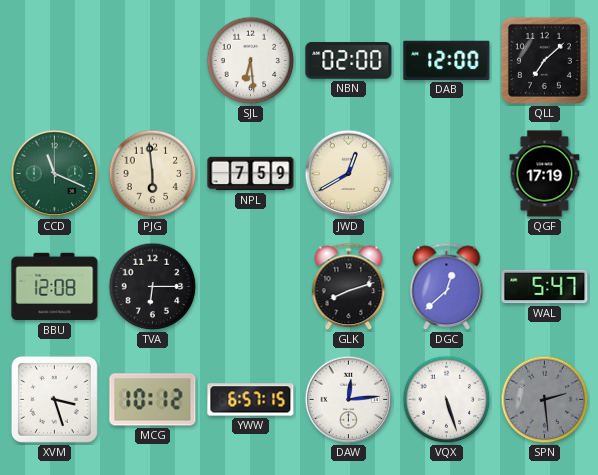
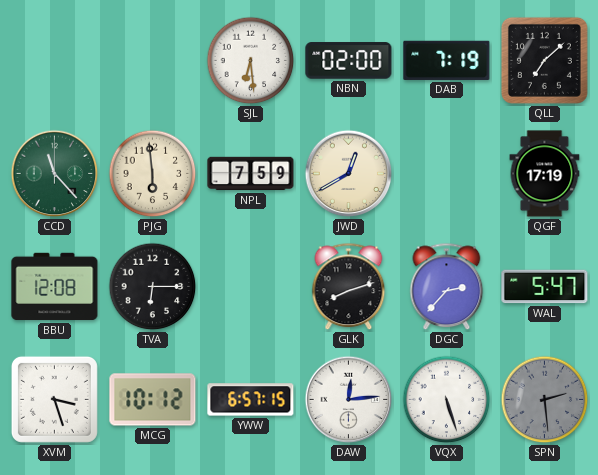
DAB: 12:00 -> 7:19
CCD: 11:19 -> 11:23
DGC: 12:38 -> 2:37
